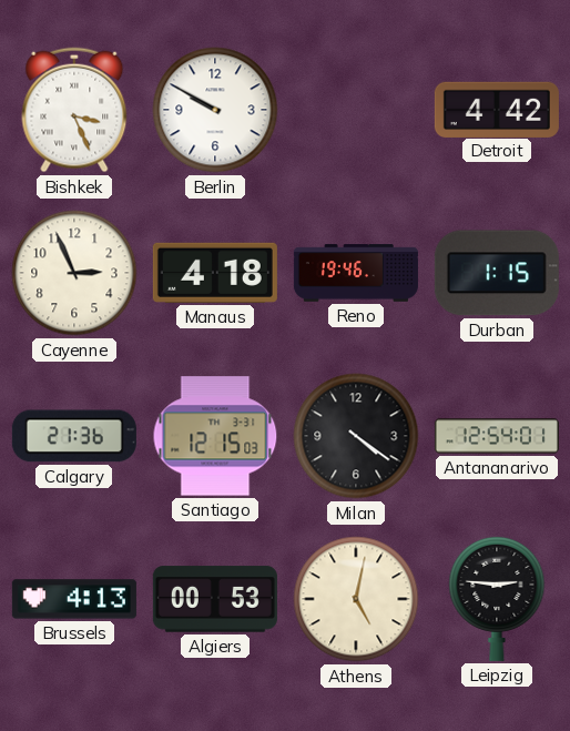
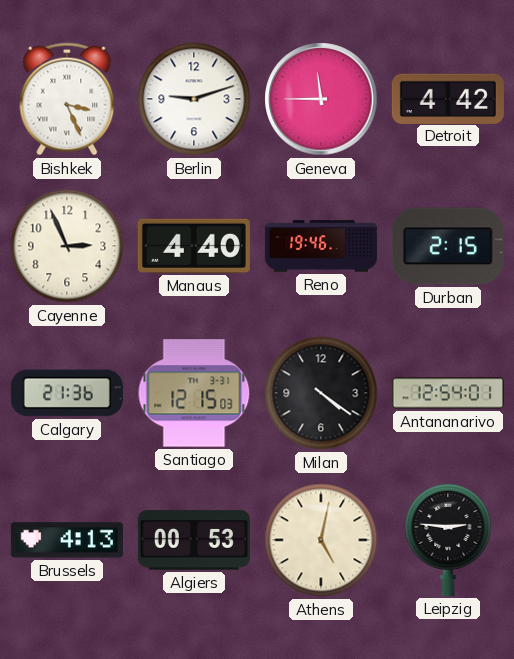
Berlin: 9:50 -> 9:12
Geneva: none -> 11:45
Manaus: 4:18 -> 4:40
Durban: 1:15 -> 2:15
